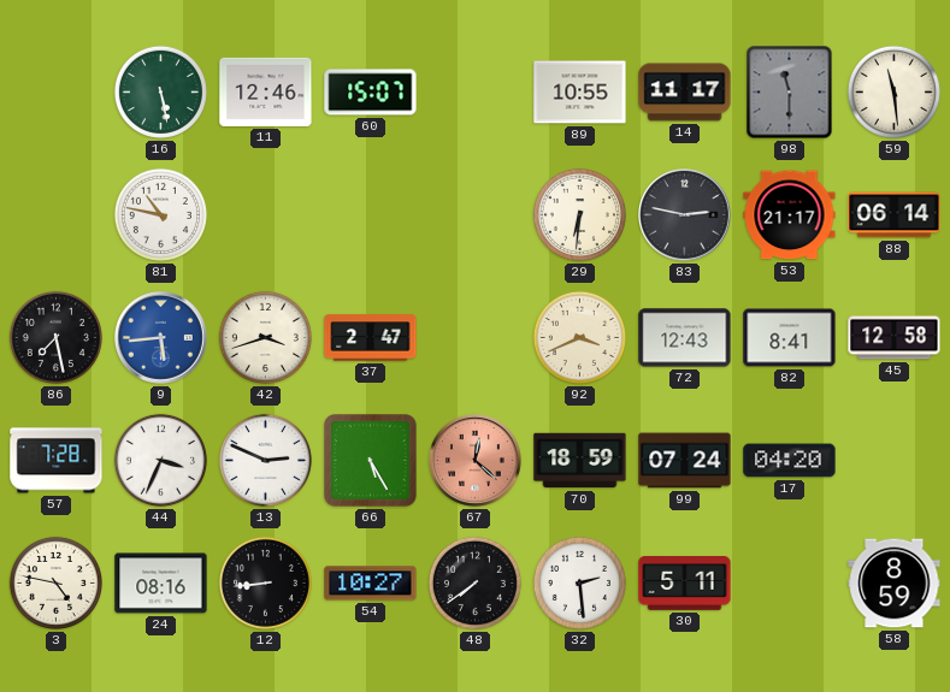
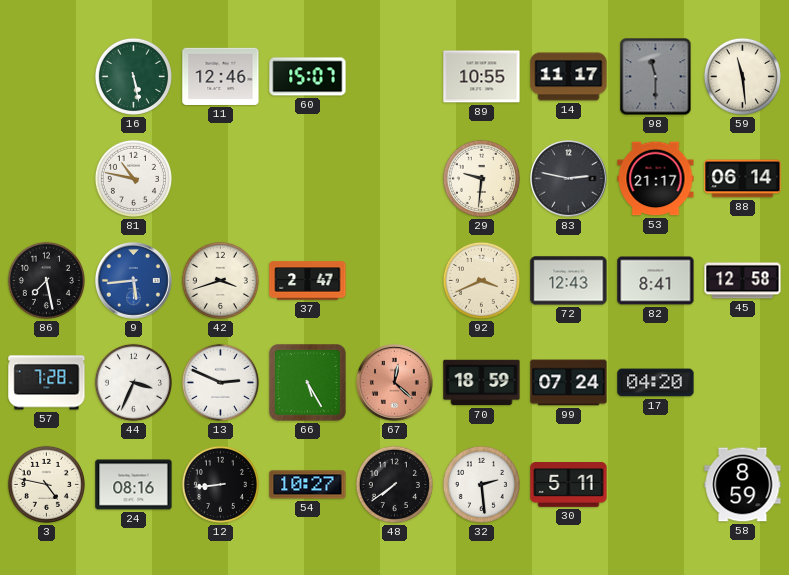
29: 6:31 -> 9:31
